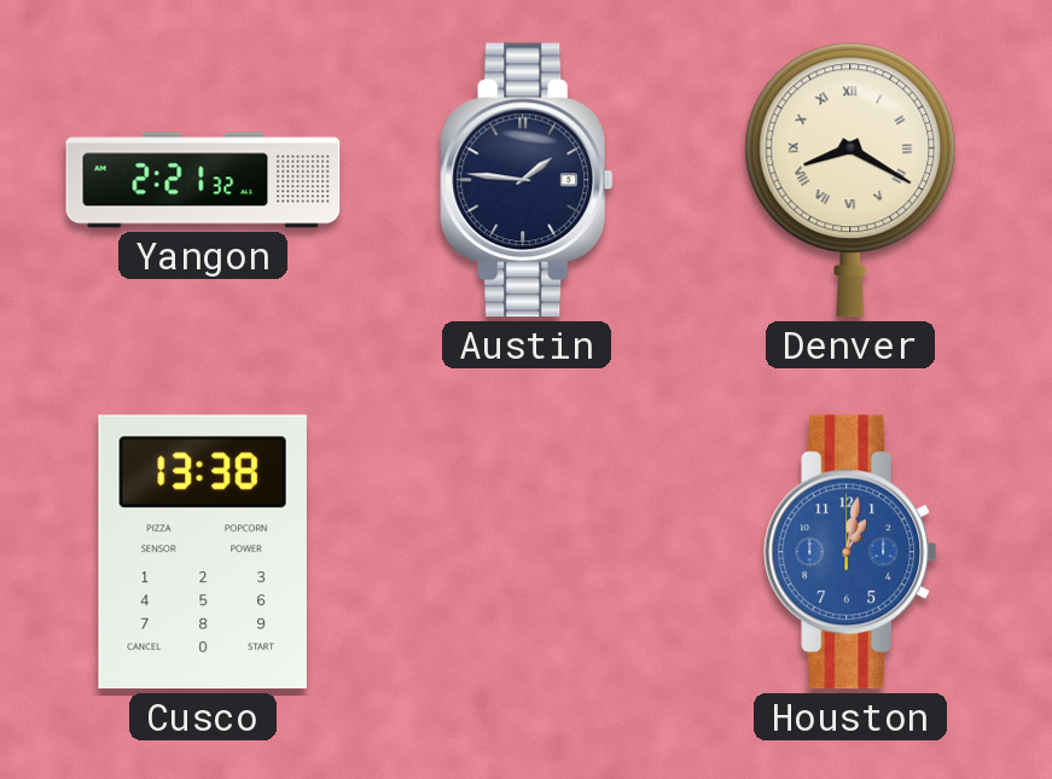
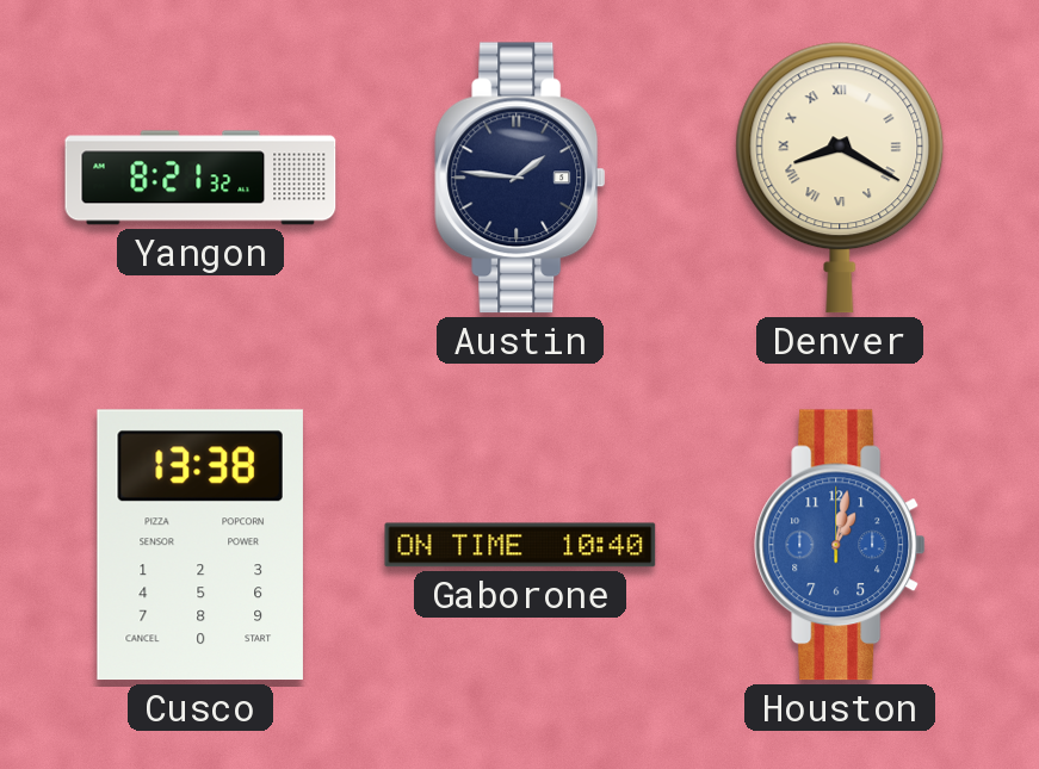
Yangon: 2:21 -> 8:21
Gaborone: none -> 10:40
